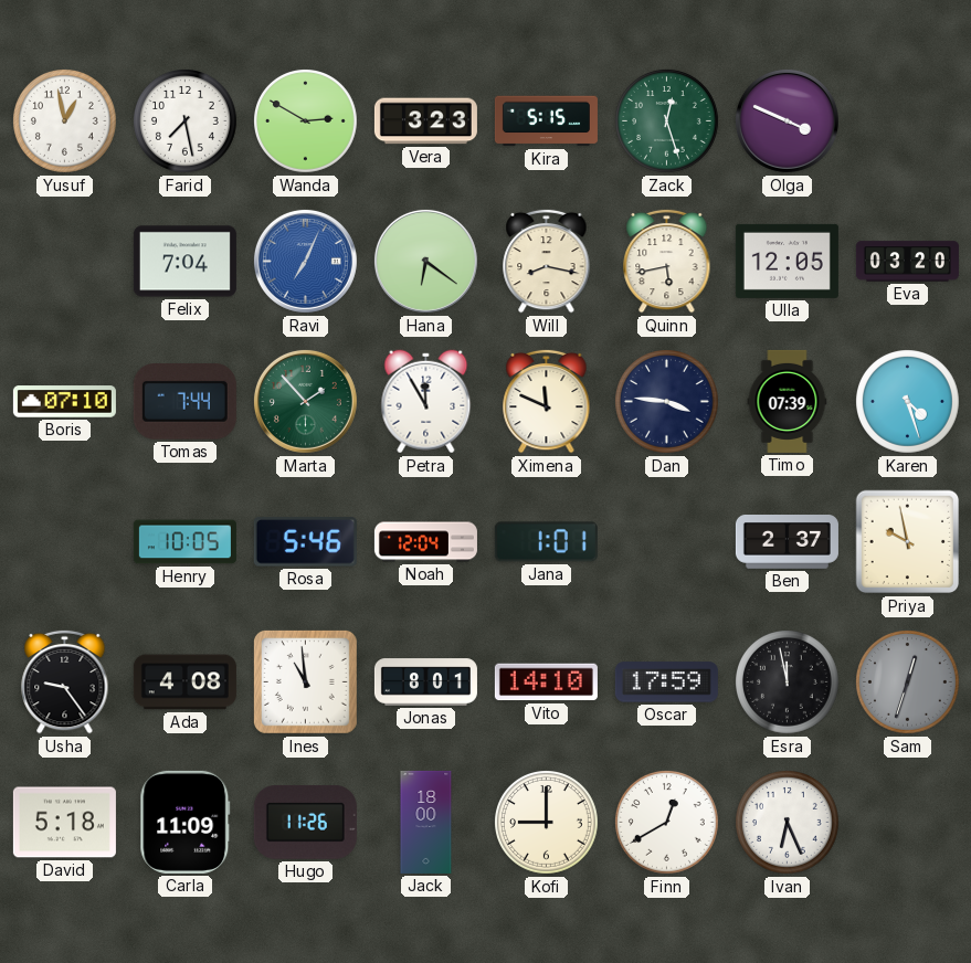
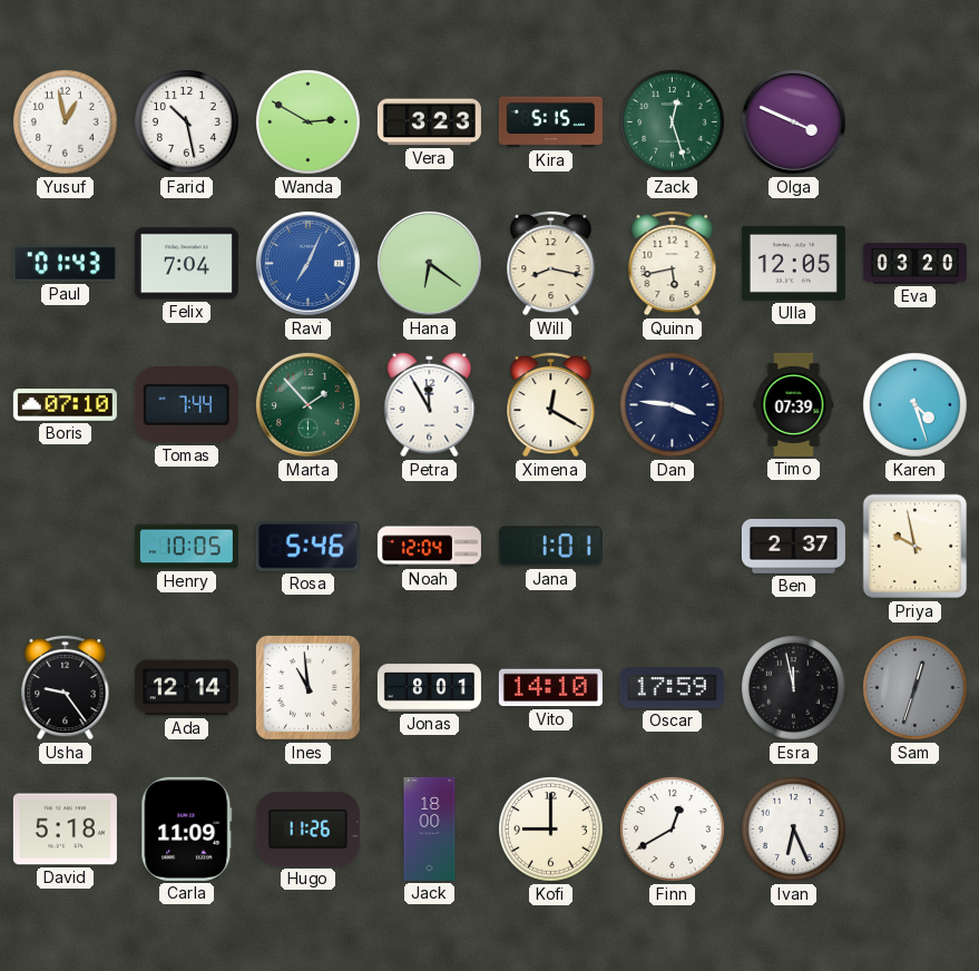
Farid: 7:28 -> 10:28
Paul: none -> 01:43
Ximena: 11:49 -> 12:20
Ada: 4:08 -> 12:14
